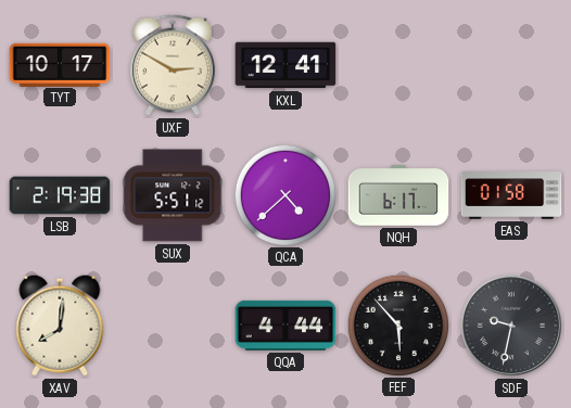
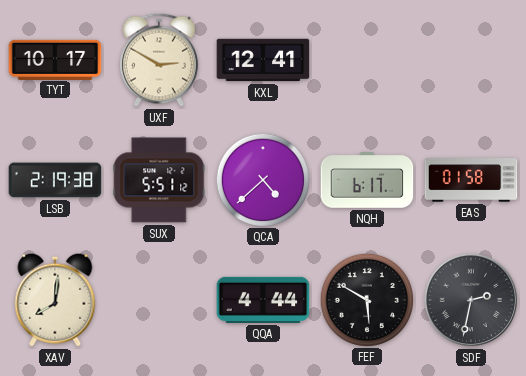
FEF: 5:53 -> 5:50
SDF: 9:32 -> 2:32
